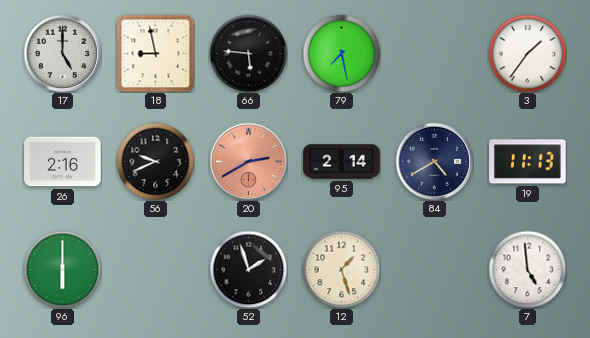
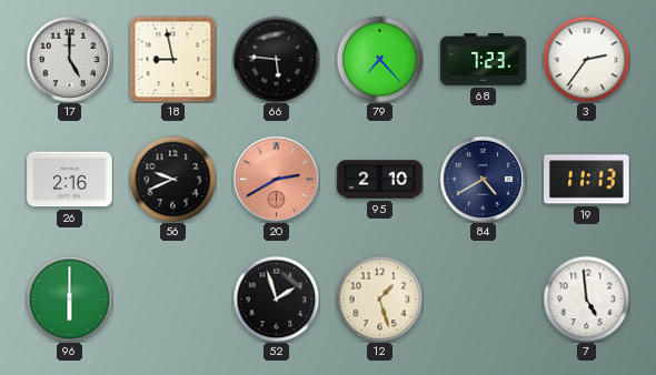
79: 7:28 -> 7:23
68: none -> 7:23
3: 1:36 -> 2:36
95: 2:14 -> 2:10
